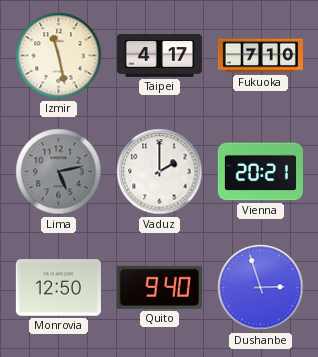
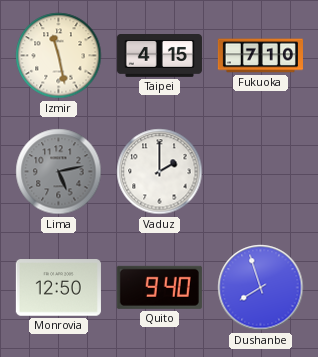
Taipei: 4:17 -> 4:15
Vienna: 20:21 -> none
Dushanbe: 2:57 -> 7:57
